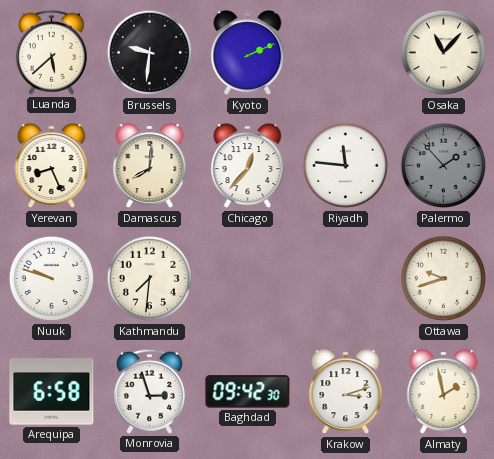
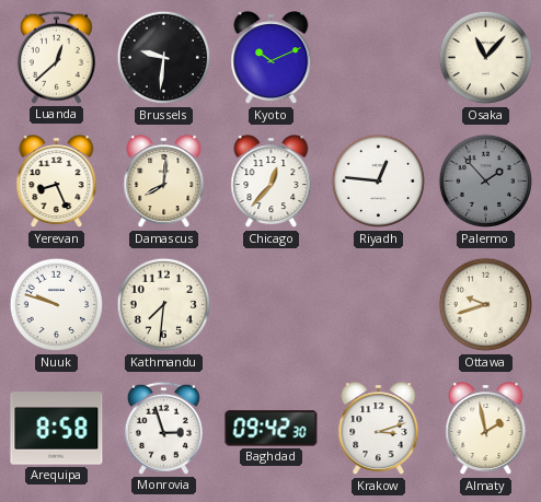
Luanda: 5:38 -> 12:38
Kyoto: 2:11 -> 10:11
Riyadh: 11:46 -> 12:46
Arequipa: 6:58 -> 8:58
